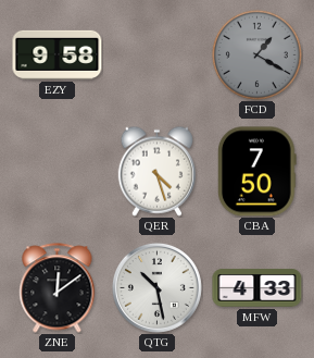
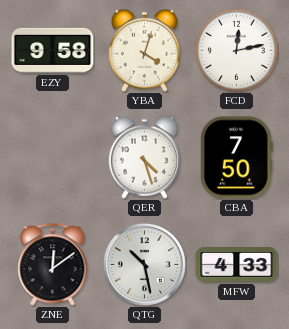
YBA: none -> 4:03
FCD: 1:20 -> 12:13
FCD dial: grey -> white
